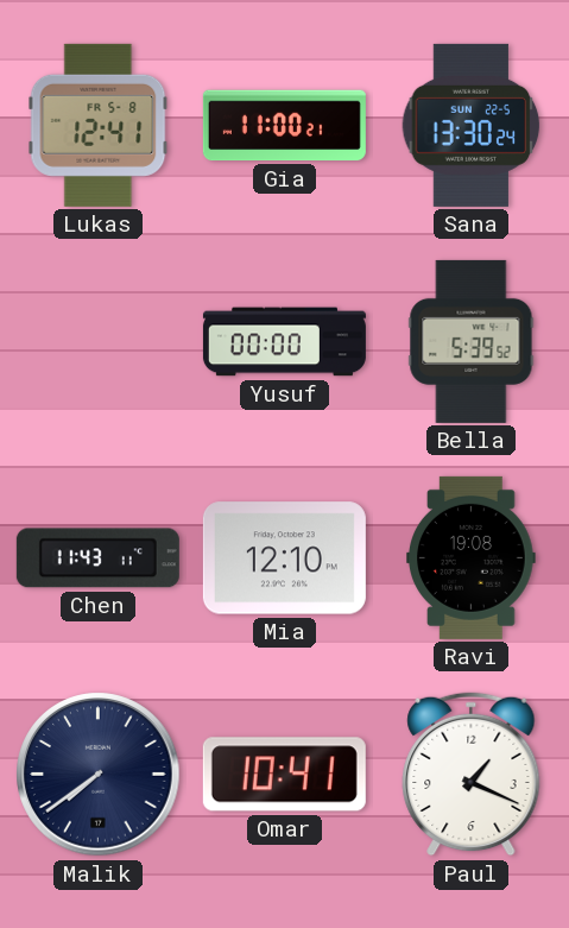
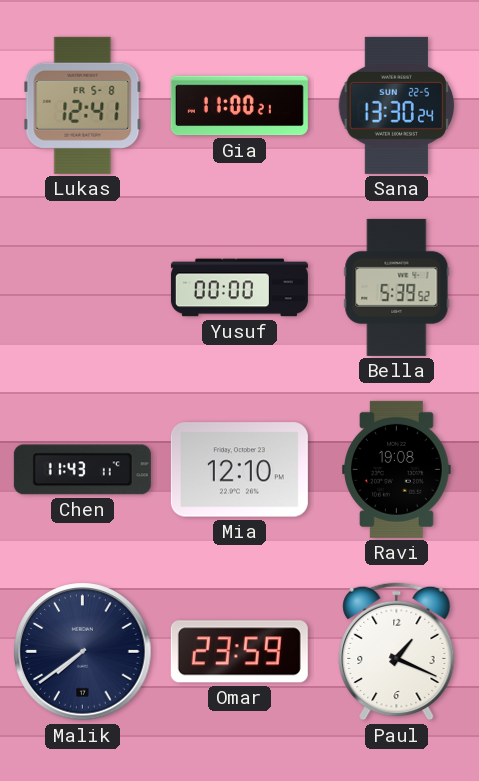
Omar: 10:41 -> 23:59
